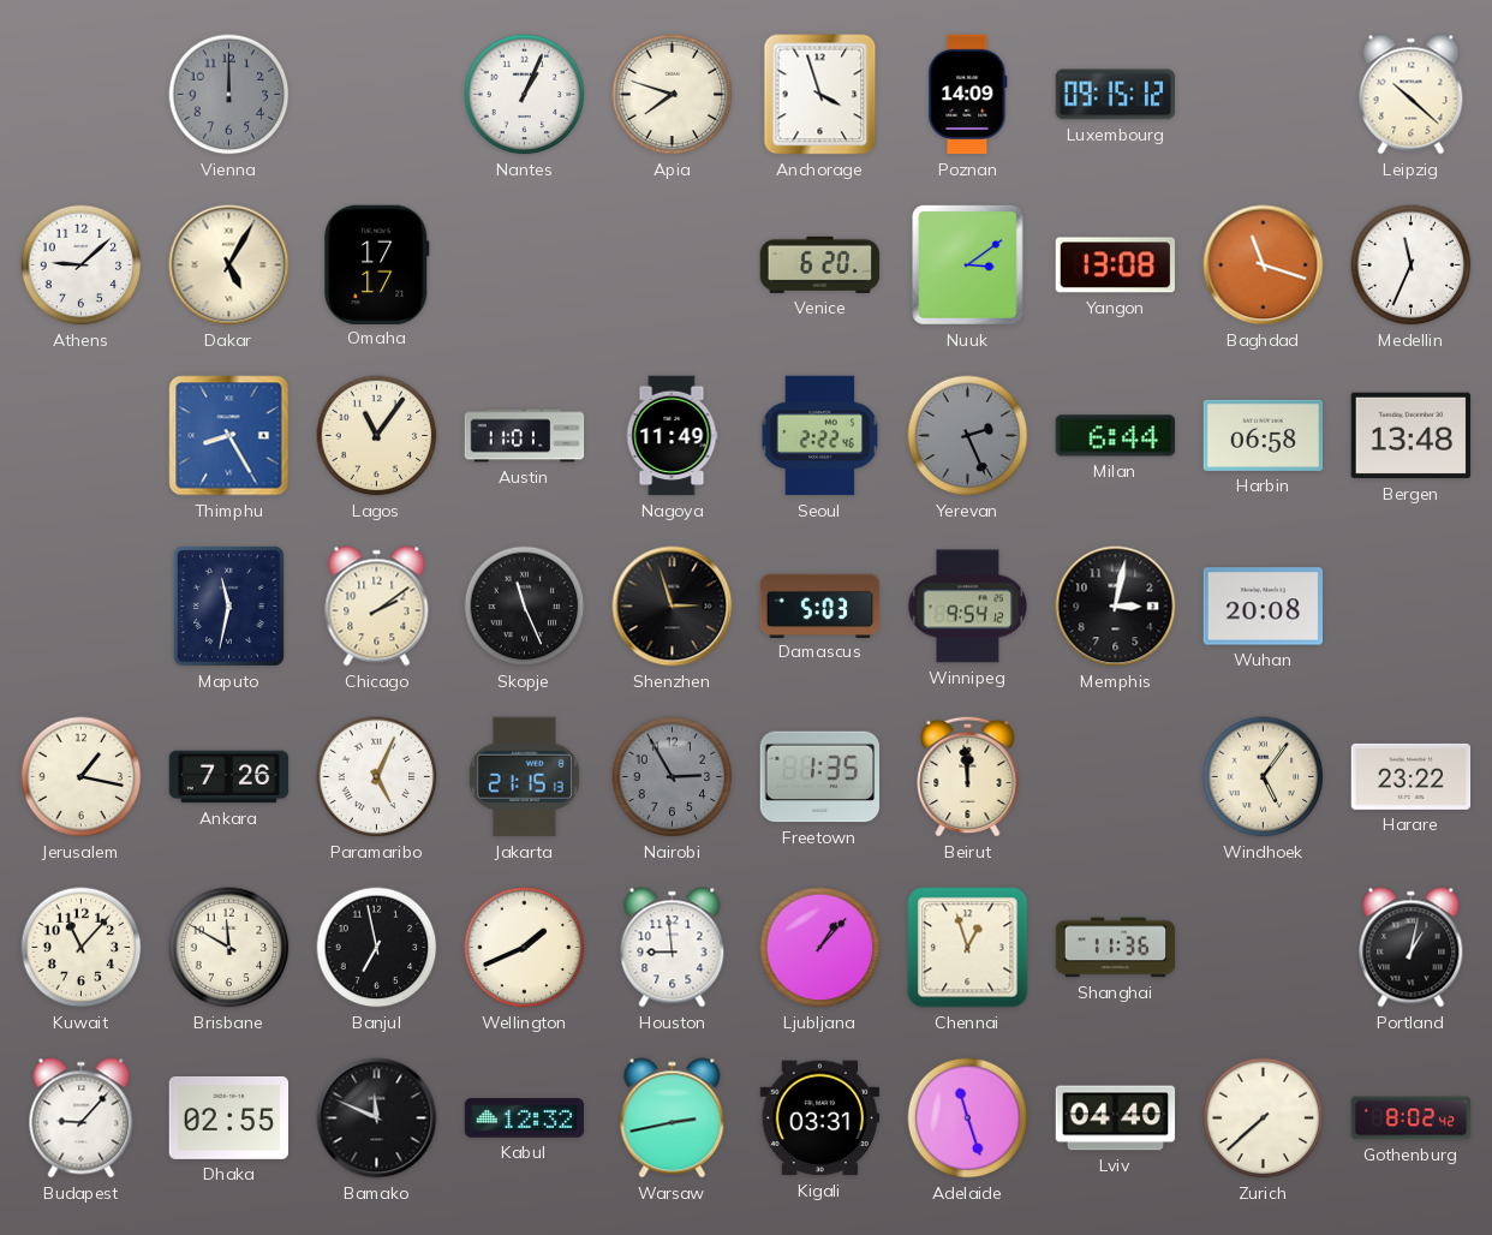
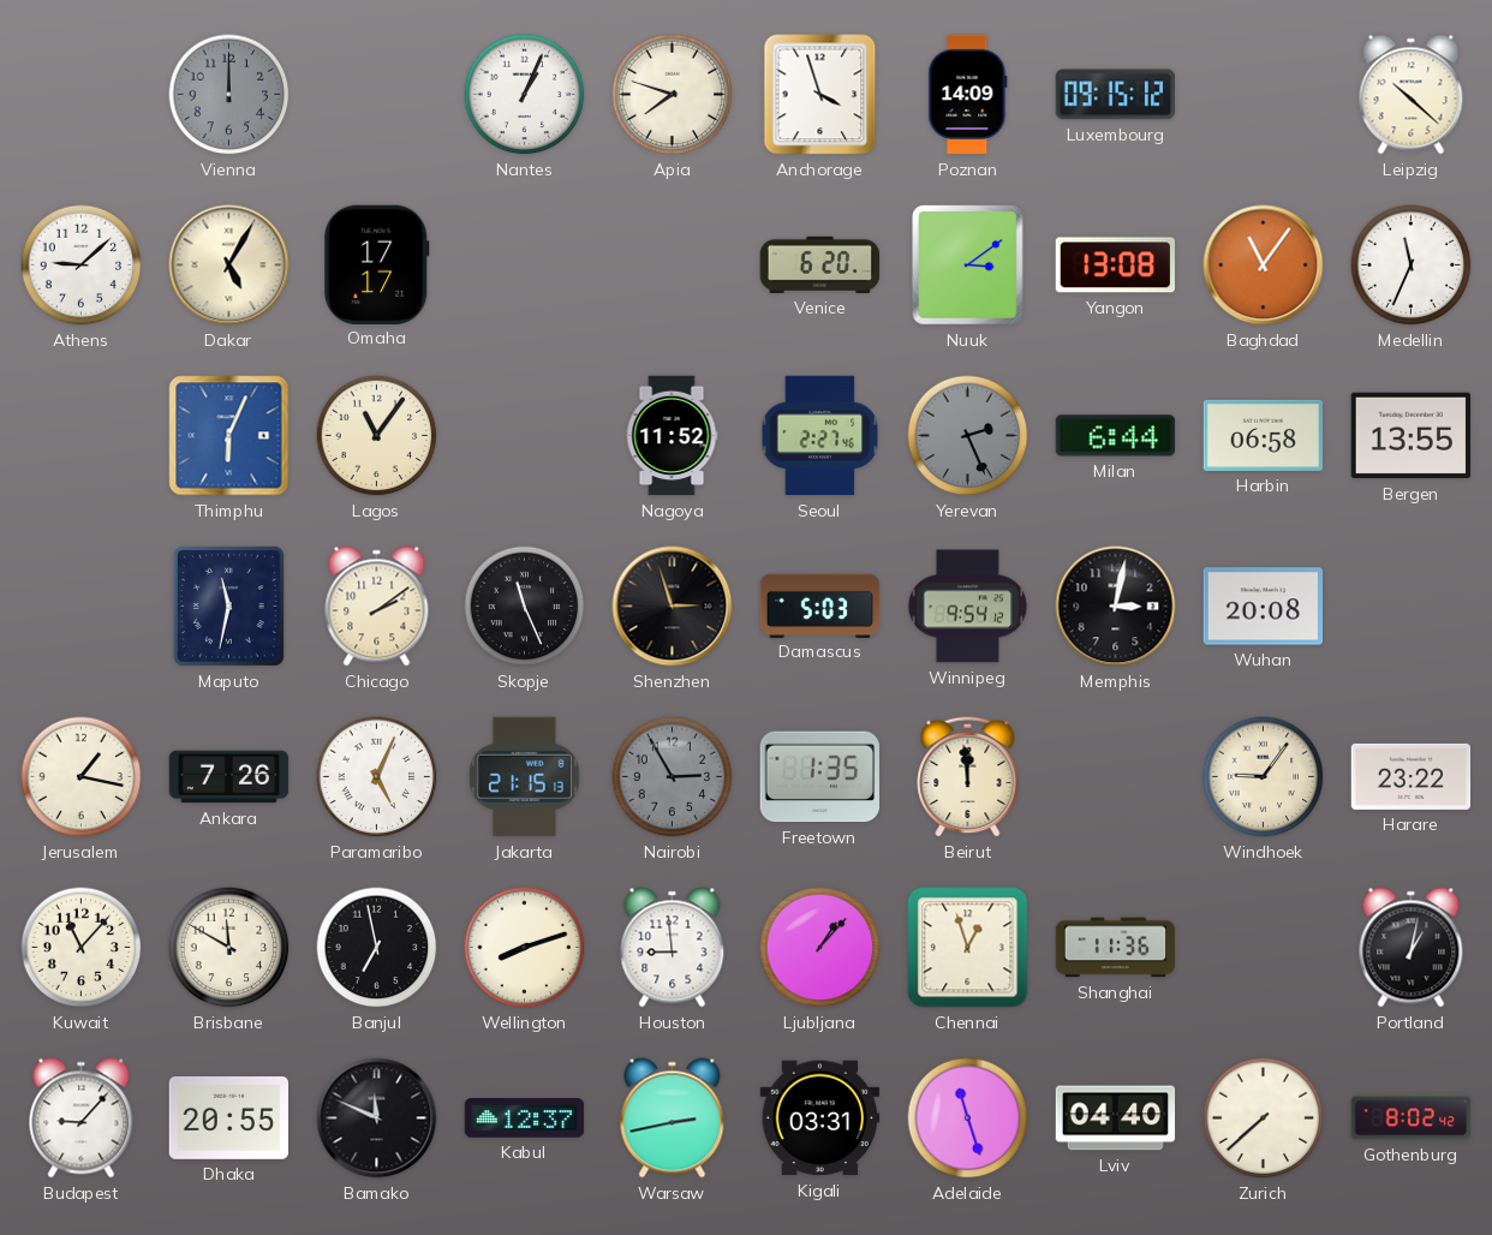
Baghdad: 11:18 -> 11:06
Thimphu: 8:25 -> 6:04
Austin: 11:01 -> none
Nagoya: 11:49 -> 11:52
Seoul: 2:22 -> 2:27
Bergen: 13:48 -> 13:55
Windhoek: 5:06 -> 9:06
Wellington: 1:41 -> 8:12
Dhaka: 02:55 -> 20:55
Kabul: 12:32 -> 12:37
